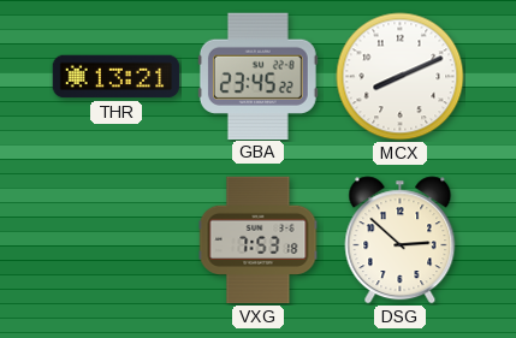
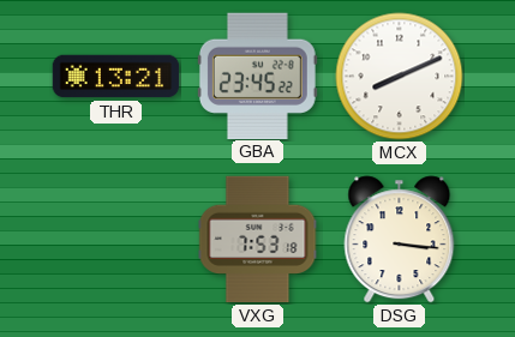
DSG: 2:52 -> 3:16
